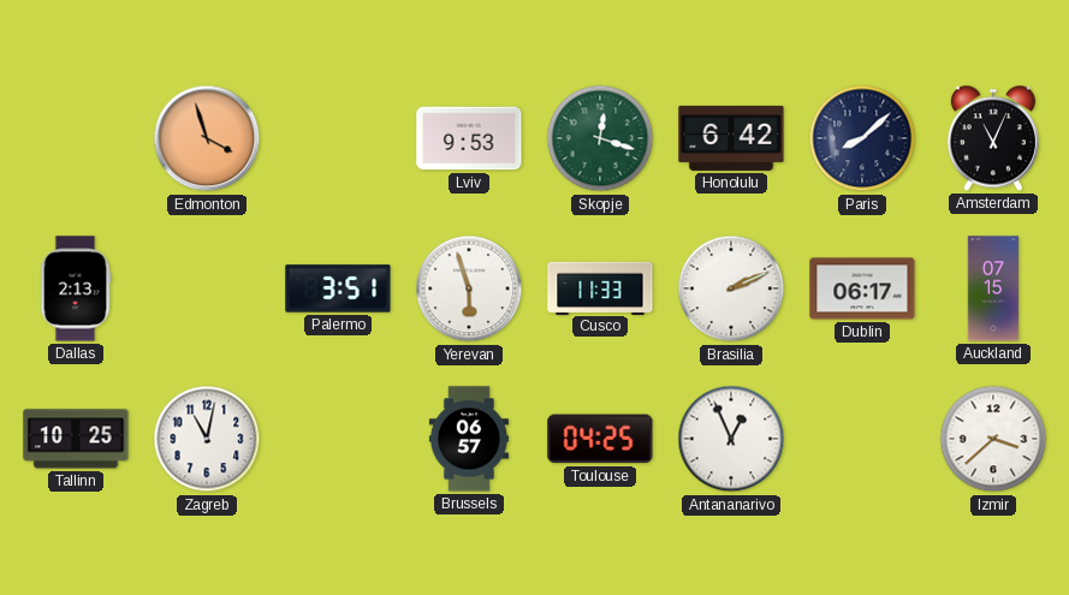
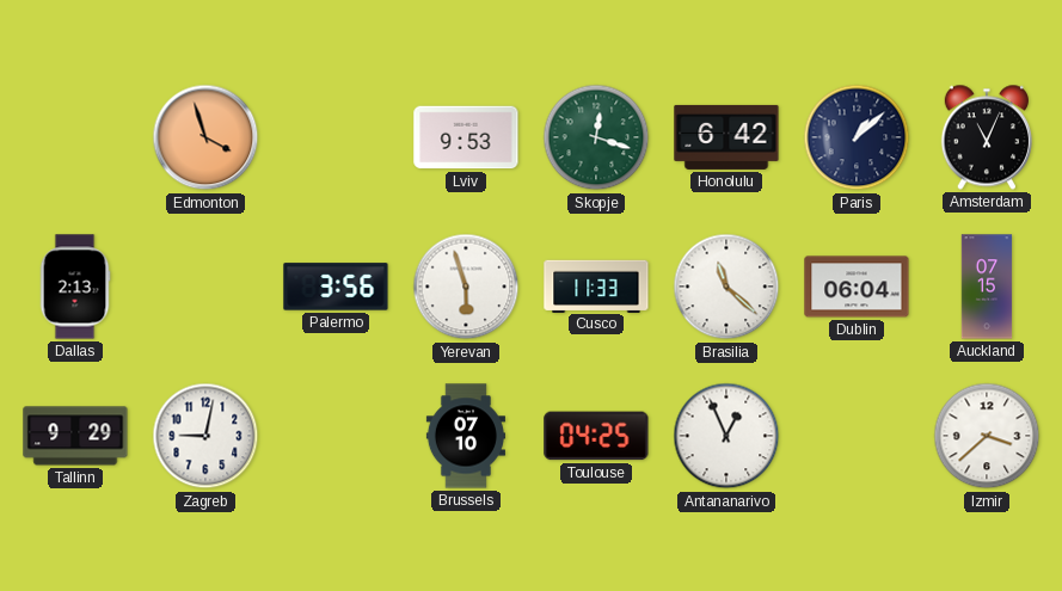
Paris: 8:08 -> 1:08
Palermo: 3:51 -> 3:56
Brasilia: 2:11 -> 11:22
Dublin: 06:17 -> 06:04
Tallinn: 10:25 -> 9:29
Zagreb: 11:02 -> 9:02
Brussels: 06:57 -> 07:10
